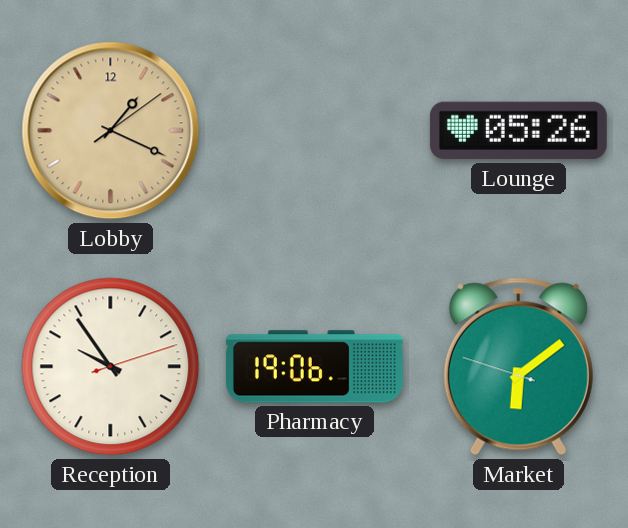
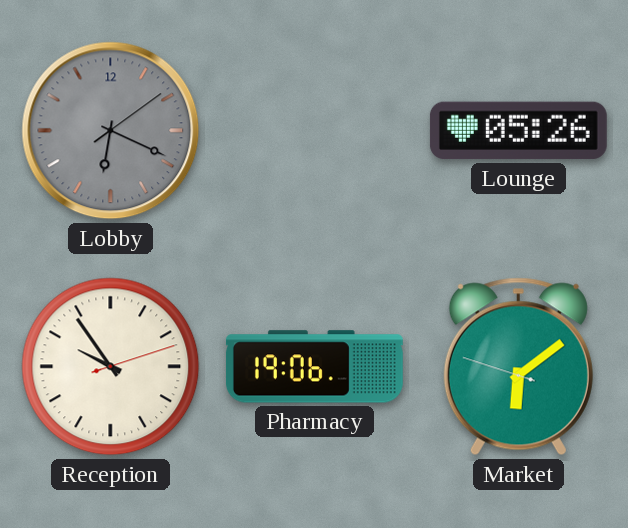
Lobby: 1:19 -> 6:19
Lobby dial: champagne -> grey
